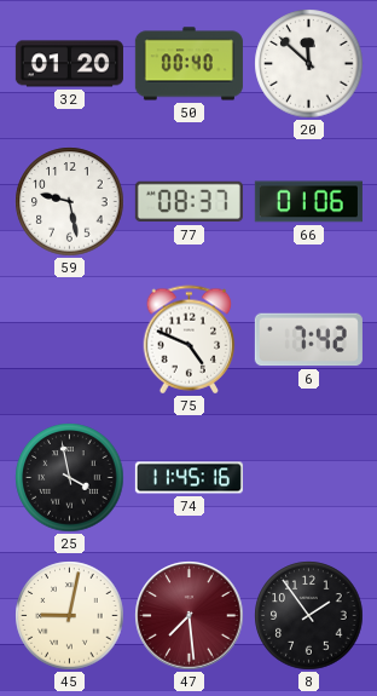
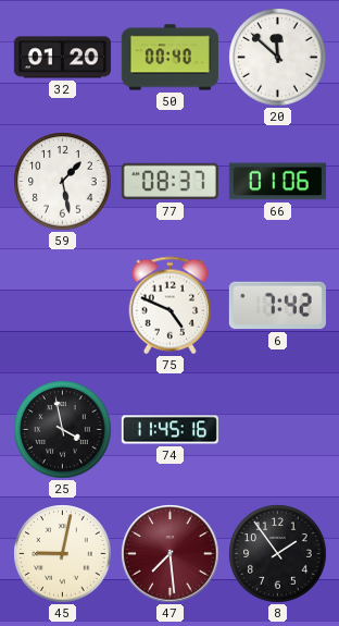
59: 9:28 -> 1:28
